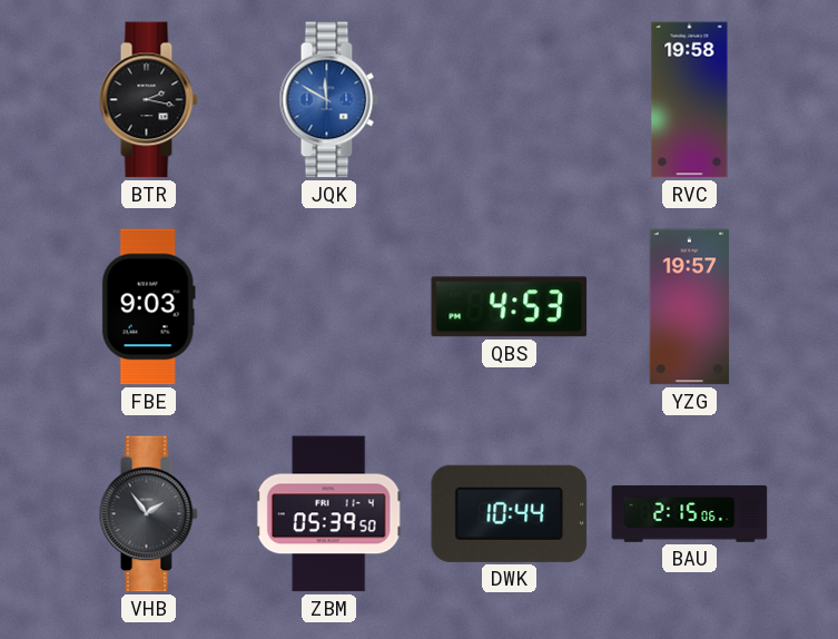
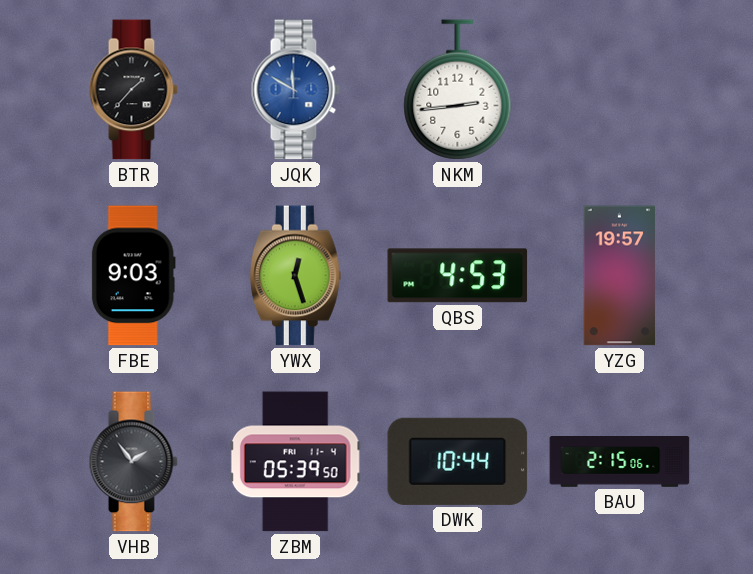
BTR: 2:17 -> 1:37
NKM: none -> 2:44
RVC: 19:58 -> none
YWX: none -> 12:27
